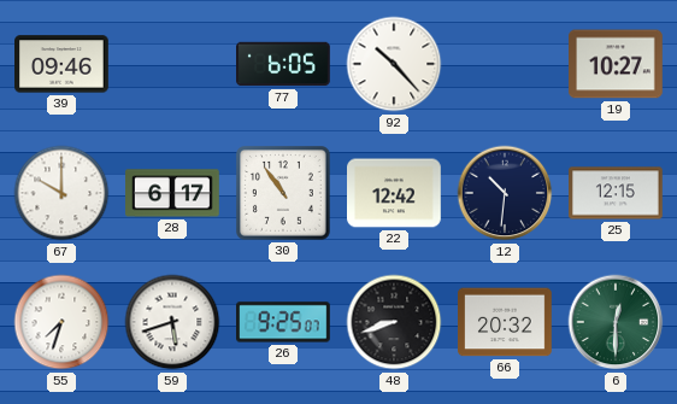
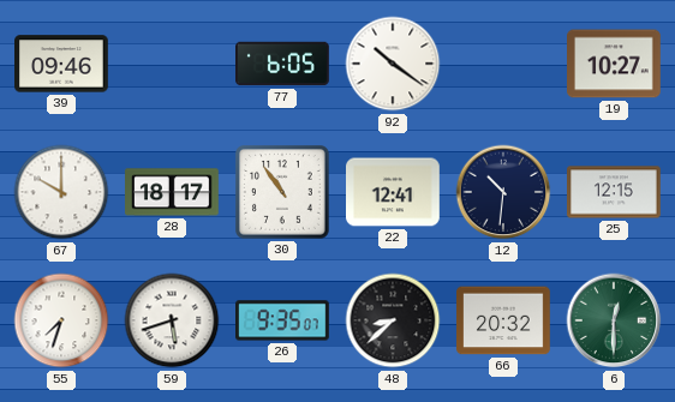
92: 10:23 -> 10:21
28: 6:17 -> 18:17
22: 12:42 -> 12:41
26: 9:25 -> 9:35
48: 8:42 -> 8:38
